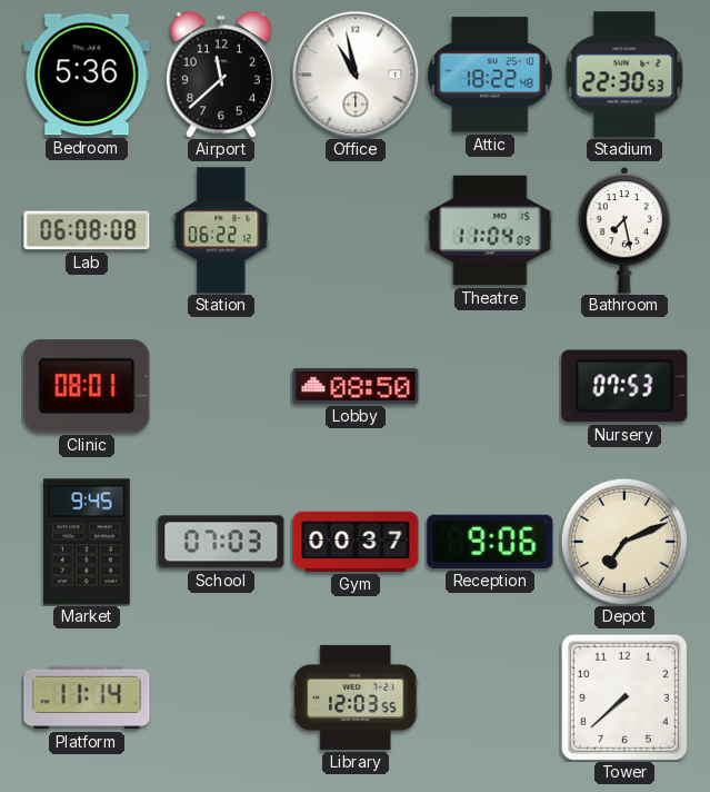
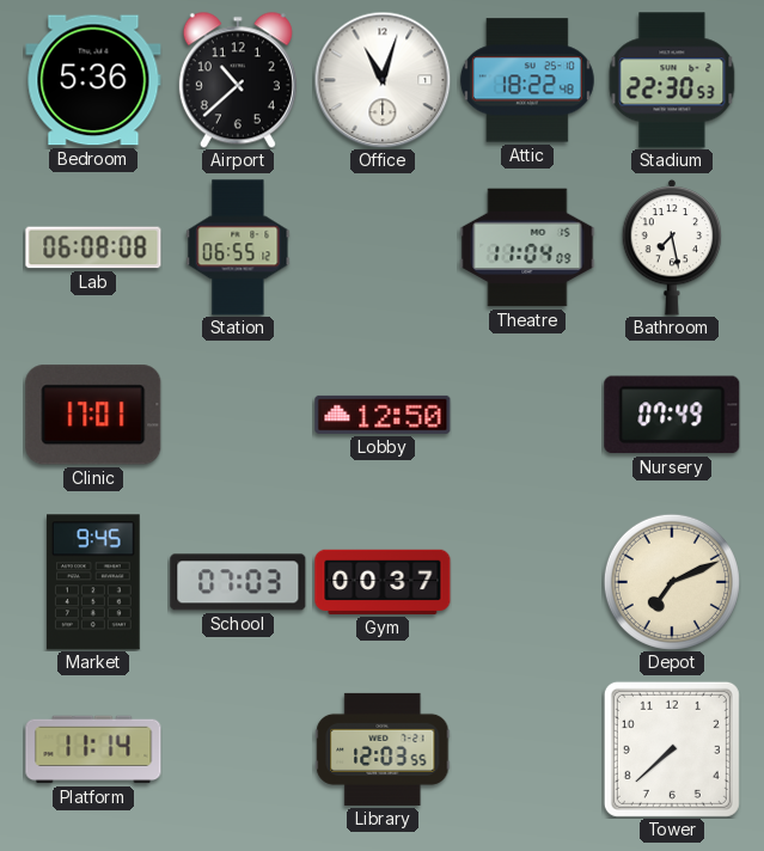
Airport: 11:38 -> 10:38
Office: 10:58 -> 11:03
Station: 06:22 -> 06:55
Clinic: 08:01 -> 17:01
Lobby: 08:50 -> 12:50
Nursery: 07:53 -> 07:49
Reception: 9:06 -> none
